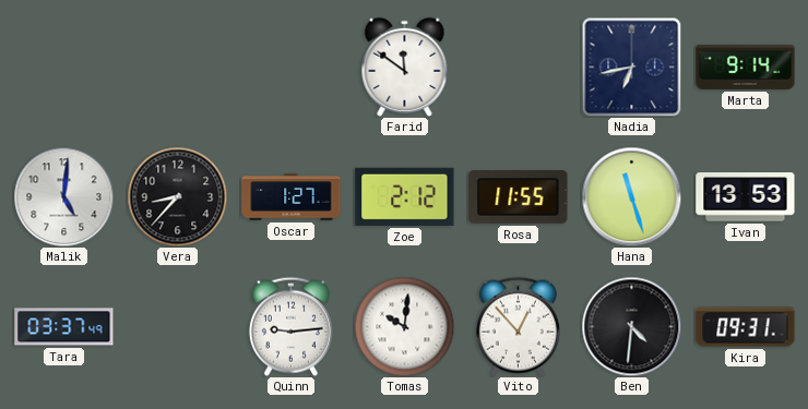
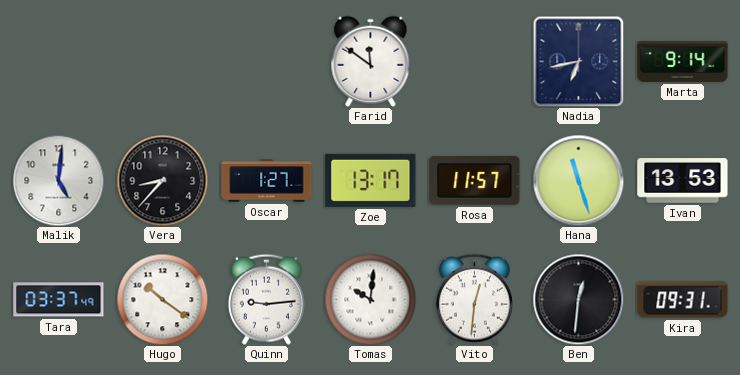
Zoe: 2:12 -> 13:17
Rosa: 11:55 -> 11:57
Hugo: none -> 10:21
Vito: 12:53 -> 12:31
Ben: 4:31 -> 12:31
